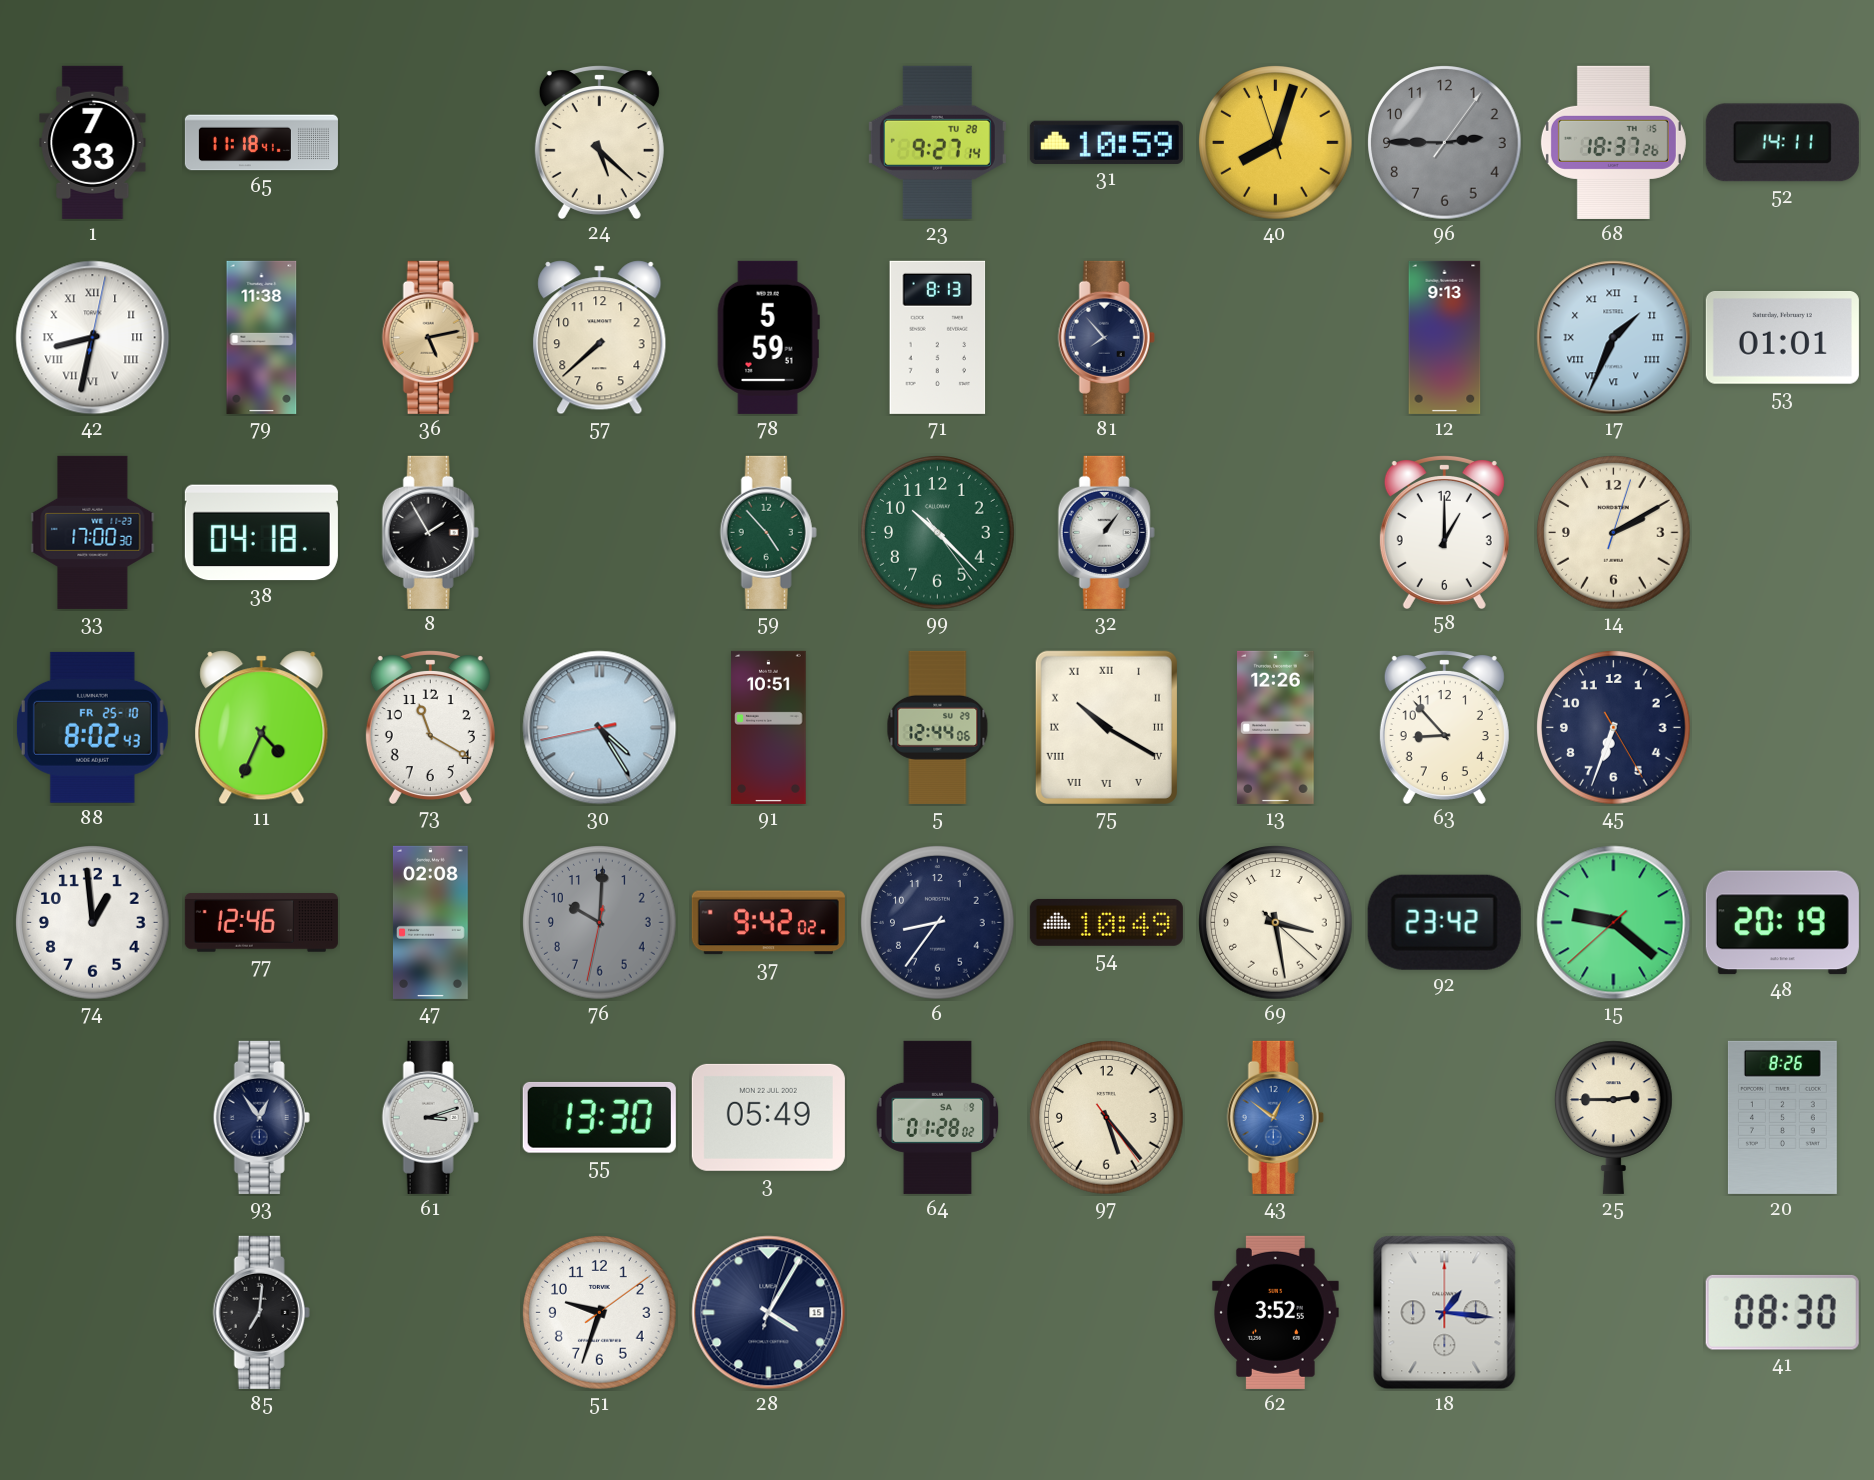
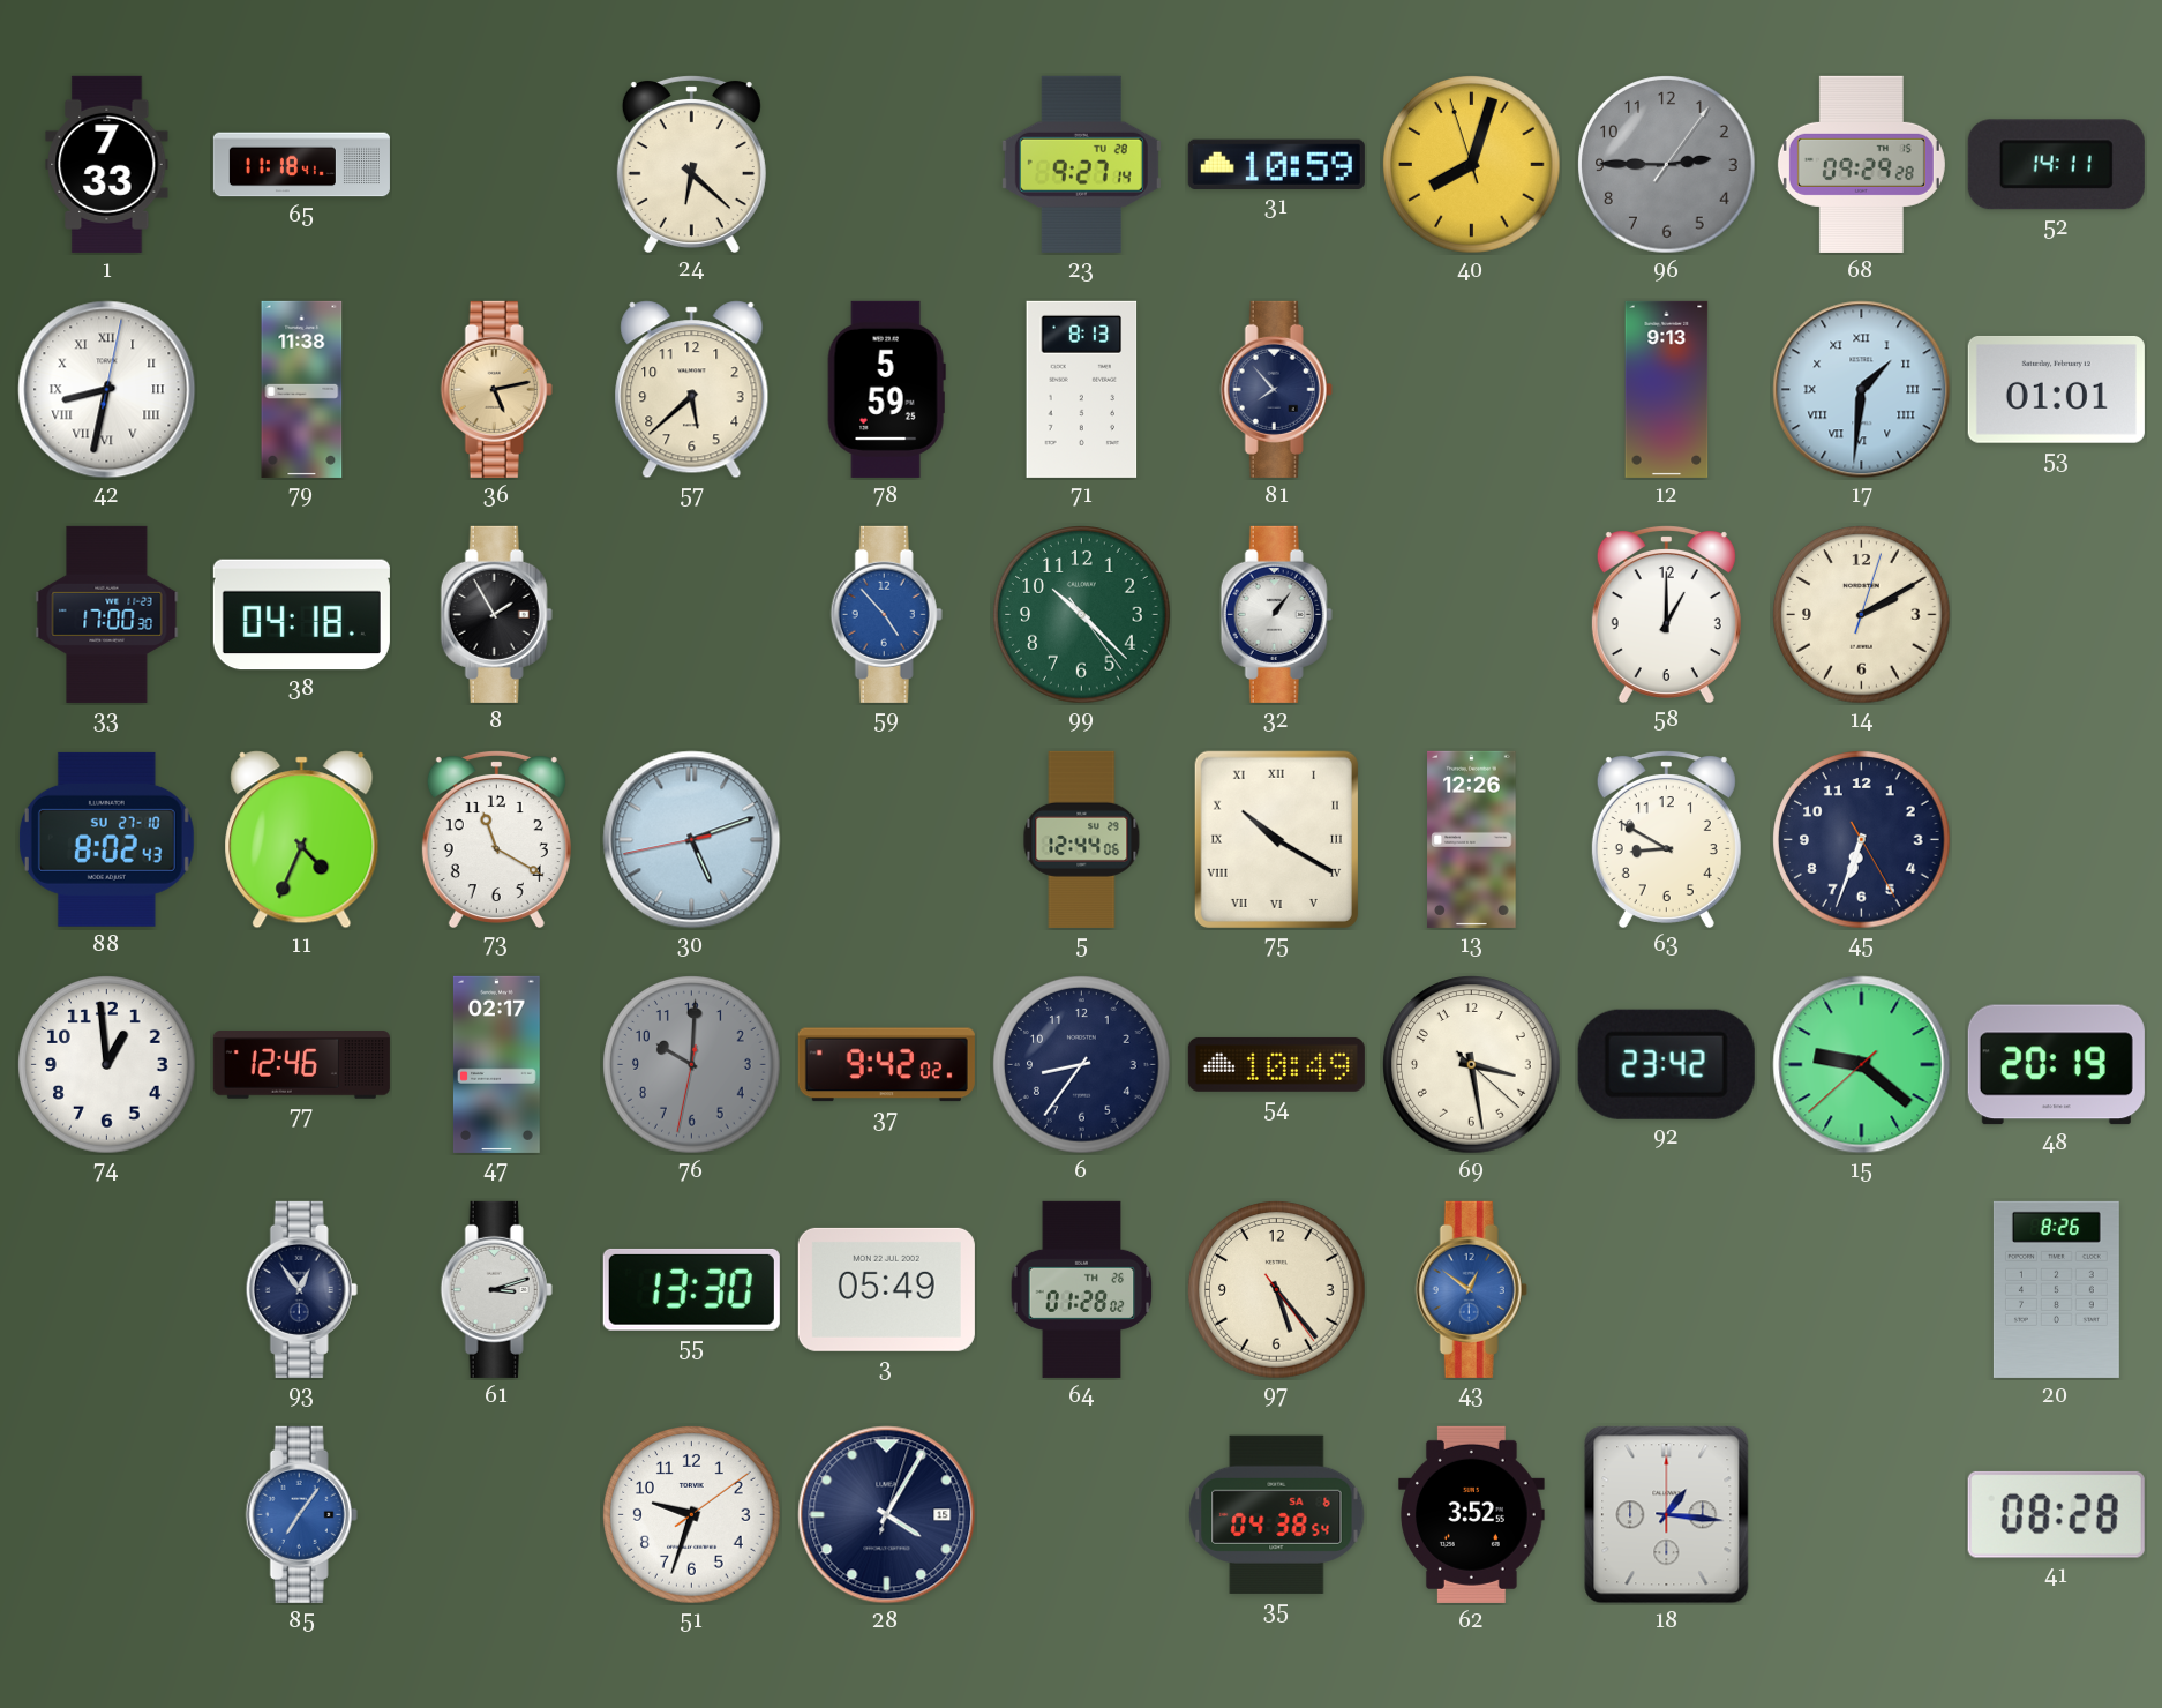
24: 5:22 -> 6:22
68: 18:37 -> 09:29
57: 7:38 -> 5:38
78: 5:59:51 -> 5:59:25
17: 1:34 -> 1:31
59 dial: green -> blue
88 date: FR 25-10 -> SU 27-10
30: 4:24 -> 5:11
91: 10:51 -> none
63: 8:53 -> 8:50
47: 02:08 -> 02:17
64 date: SA 9 -> TH 26
25: 2:45 -> none
85: 7:01 -> 7:06
85 dial: black -> blue
35: none -> 04:38
41: 08:30 -> 08:28
